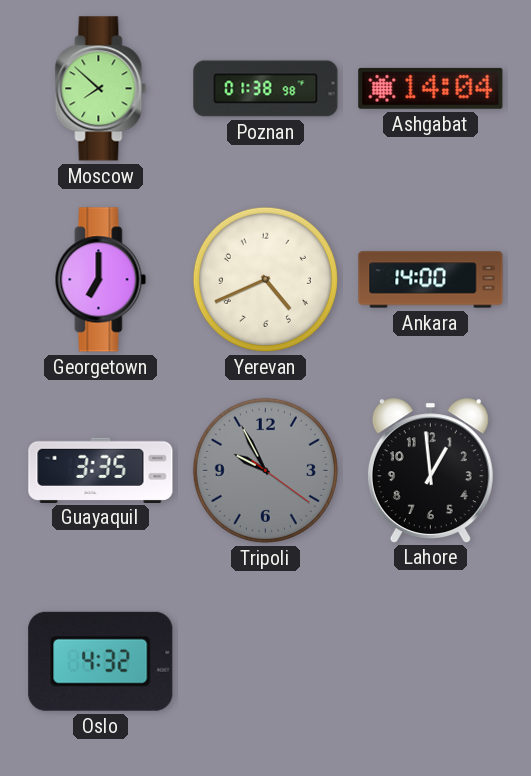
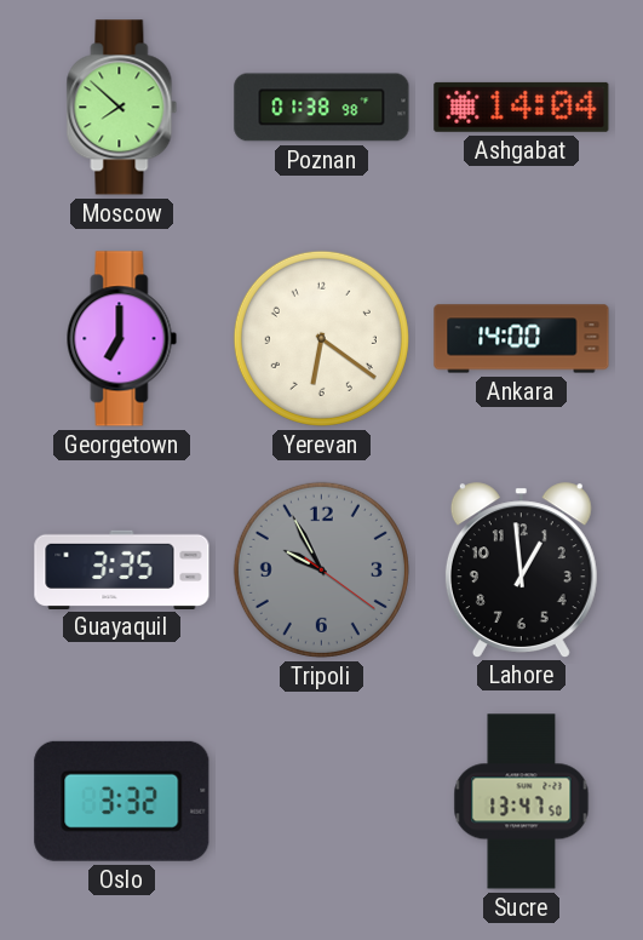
Yerevan: 4:41 -> 6:21
Oslo: 4:32 -> 3:32
Sucre: none -> 13:47
